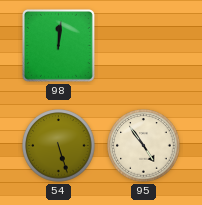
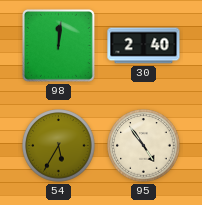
30: none -> 2:40
54: 5:27 -> 5:35
